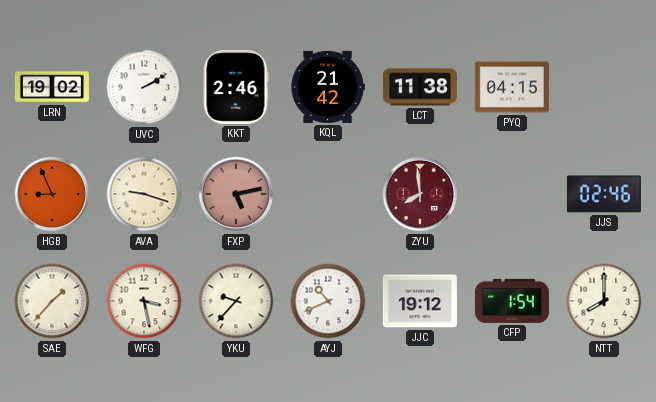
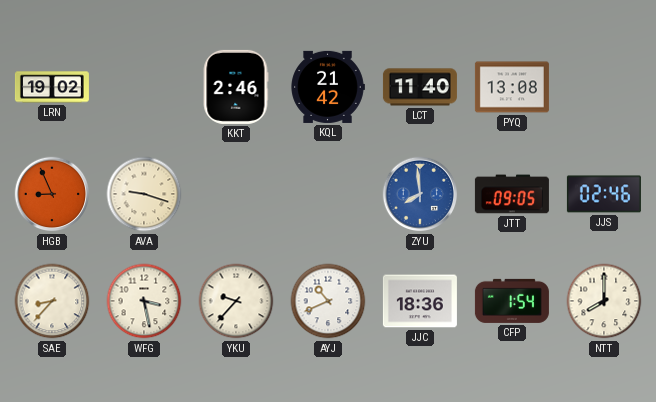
UVC: 2:10 -> none
LCT: 11:38 -> 11:40
PYQ: 04:15 -> 13:08
FXP: 5:13 -> none
ZYU dial: burgundy -> blue
JTT: none -> 09:05
SAE: 1:37 -> 8:37
JJC: 19:12 -> 18:36
